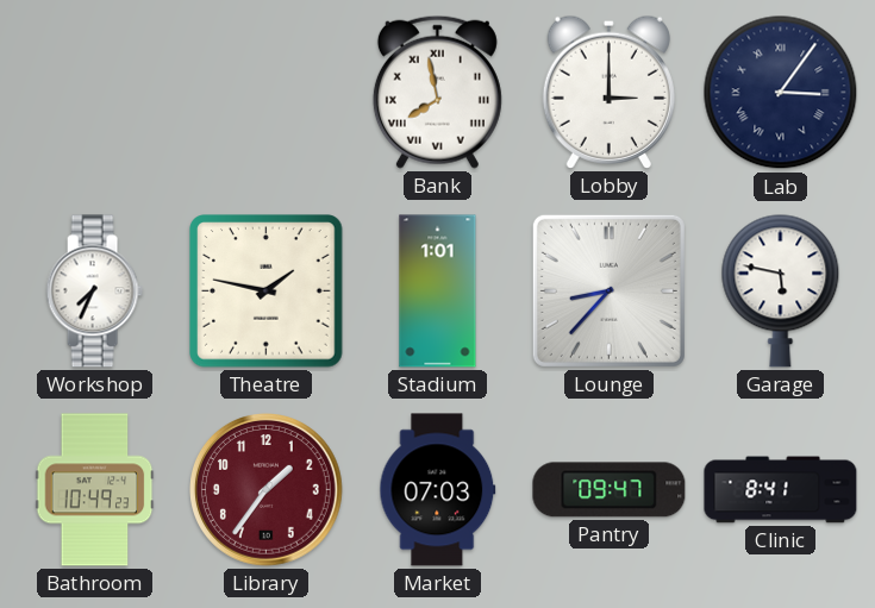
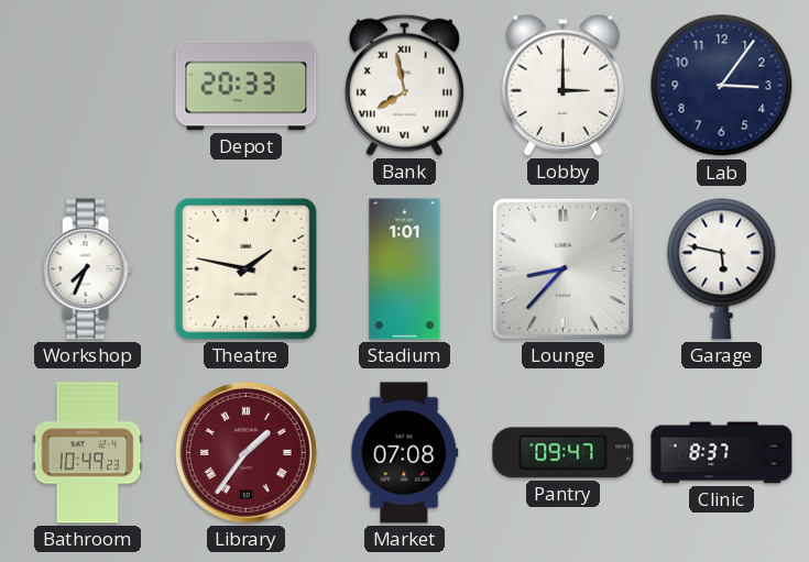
Depot: none -> 20:33
Lab numerals: Roman -> Arabic
Library numerals: Arabic -> Roman
Market: 07:03 -> 07:08
Clinic: 8:41 -> 8:37
